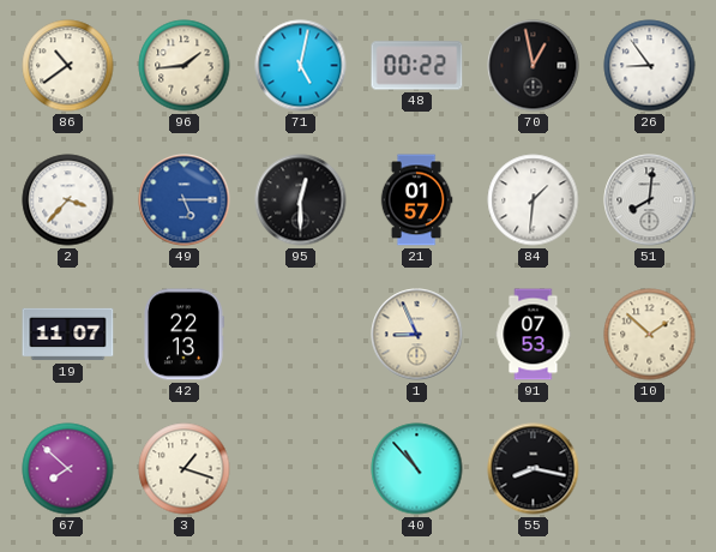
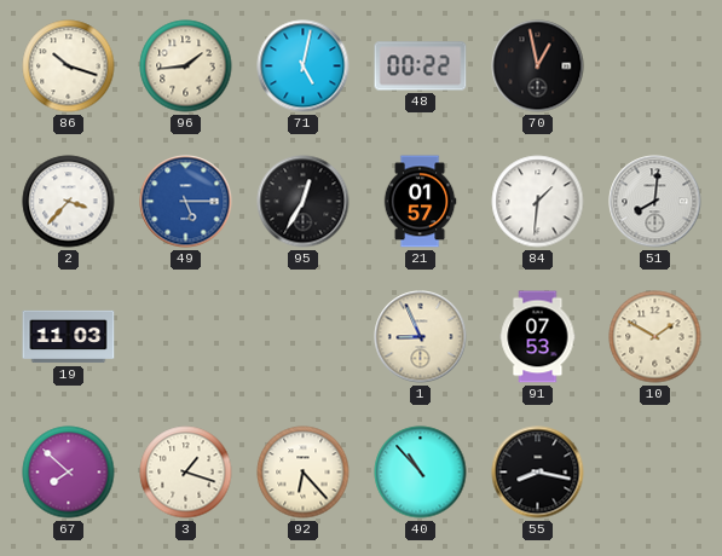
86: 10:39 -> 10:18
26: 8:54 -> none
95: 12:30 -> 12:35
19: 11:07 -> 11:03
42: 22:13 -> none
10: 1:52 -> 1:50
92: none -> 6:23
